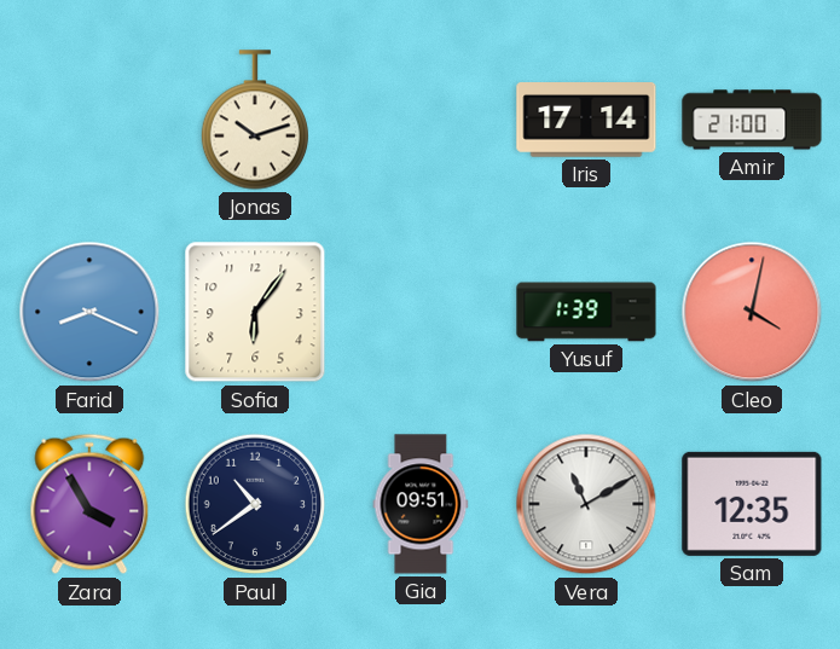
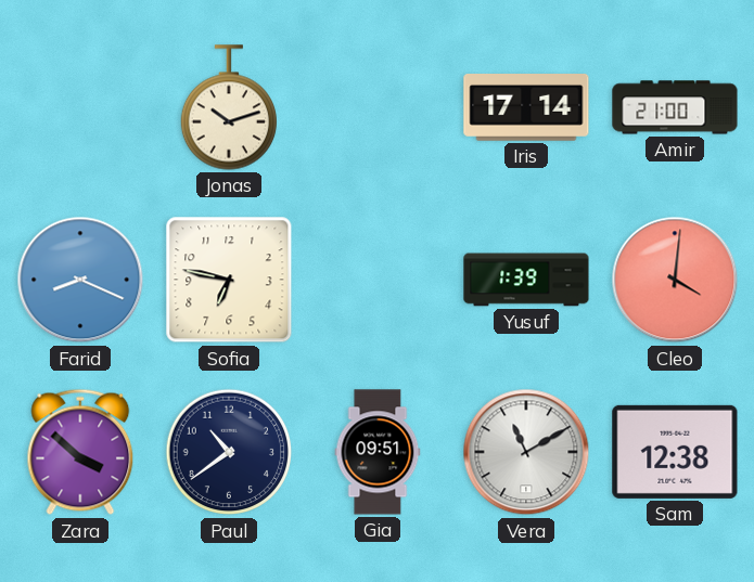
Sofia: 6:06 -> 6:47
Cleo: 4:02 -> 4:01
Zara: 3:55 -> 3:52
Sam: 12:35 -> 12:38
